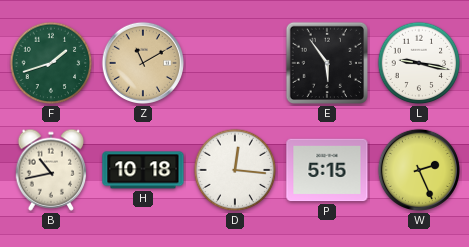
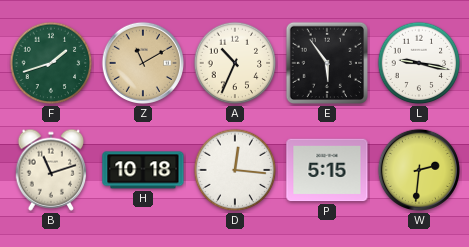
A: none -> 10:34
B: 10:43 -> 11:12
W: 2:26 -> 2:31
